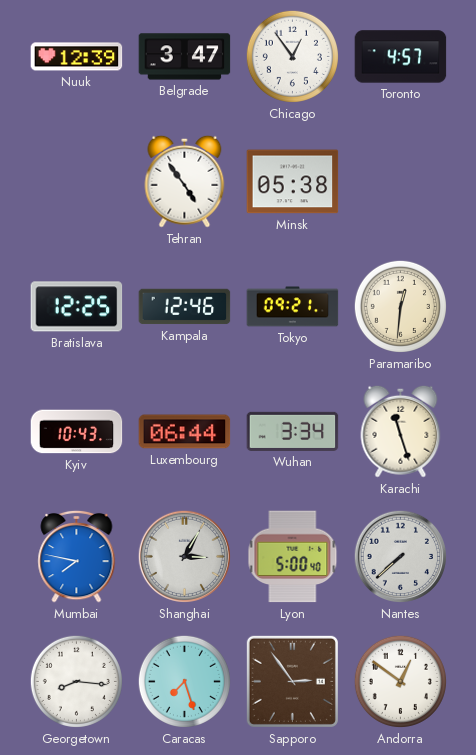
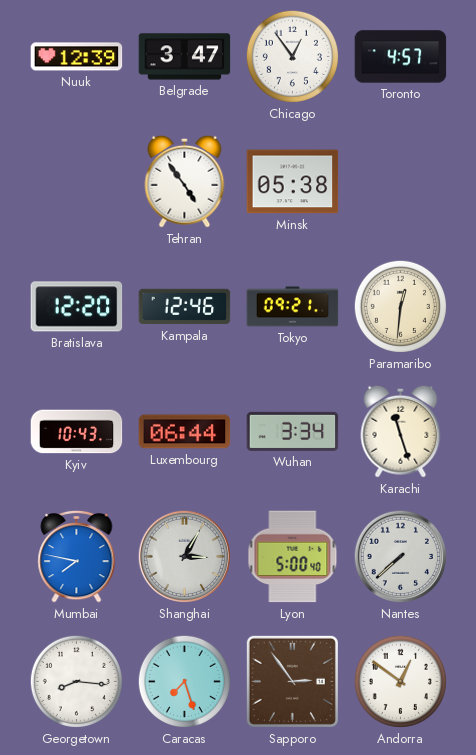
Bratislava: 12:25 -> 12:20
